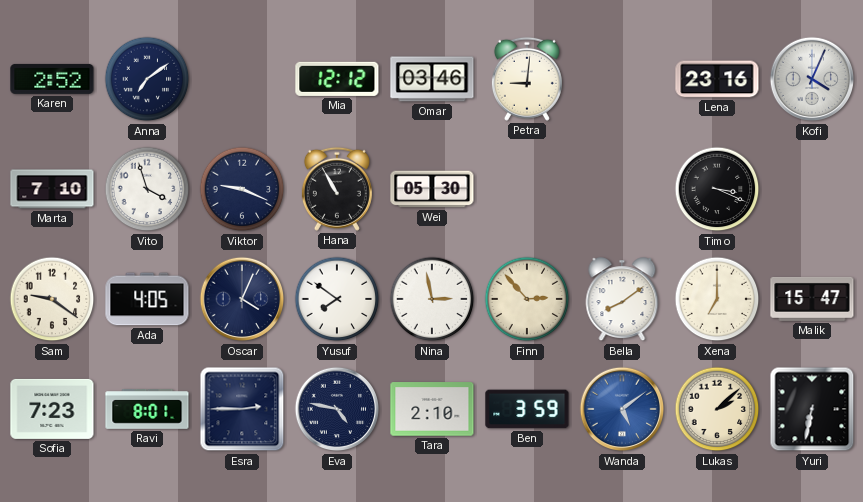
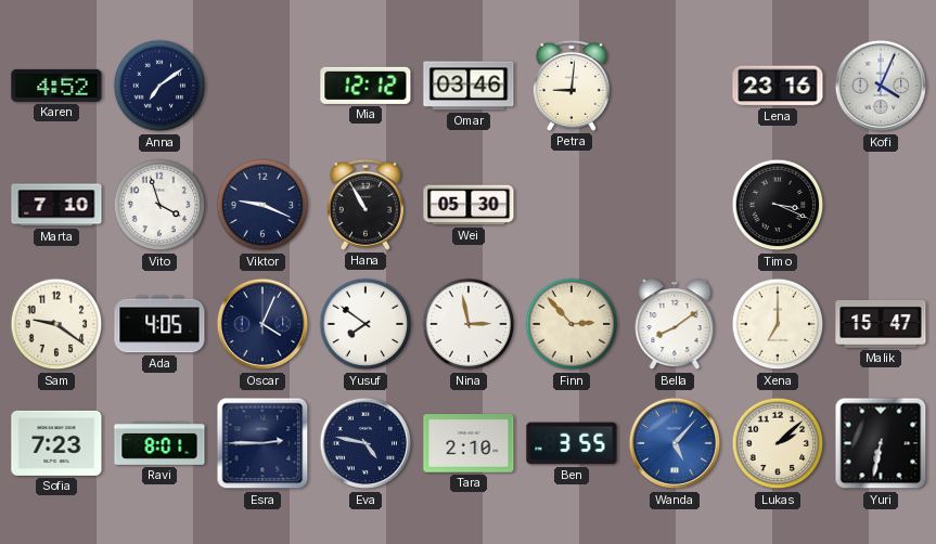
Karen: 2:52 -> 4:52
Ben: 3:59 -> 3:55
Wanda: 5:09 -> 5:07
